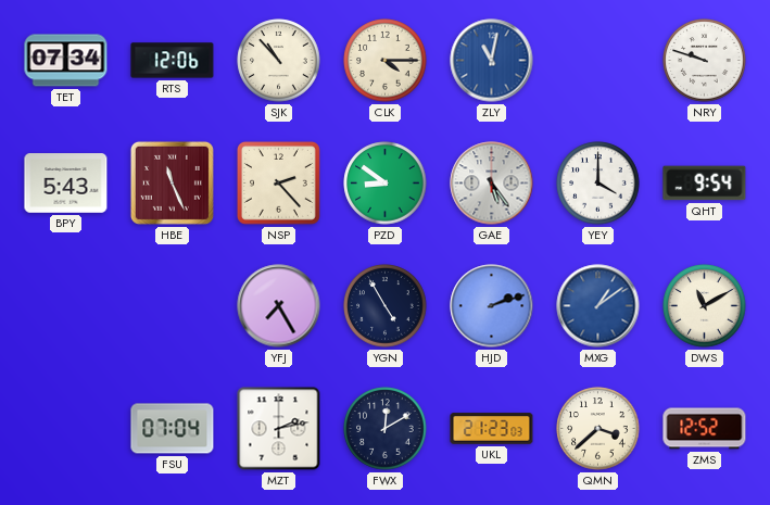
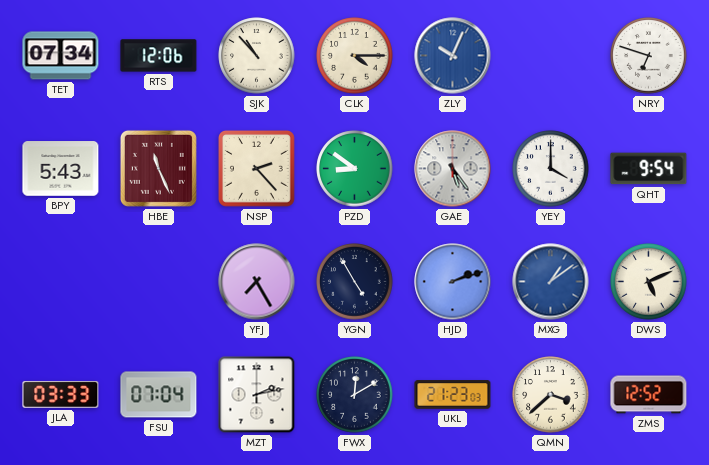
ZLY: 11:02 -> 10:04
NRY: 9:48 -> 6:48
DWS: 11:10 -> 5:11
JLA: none -> 03:33
